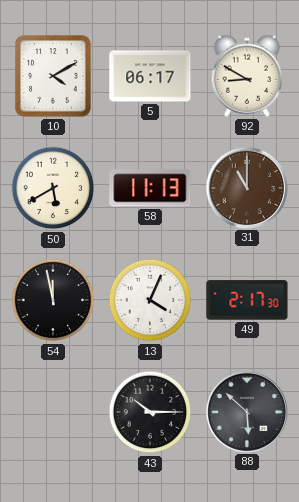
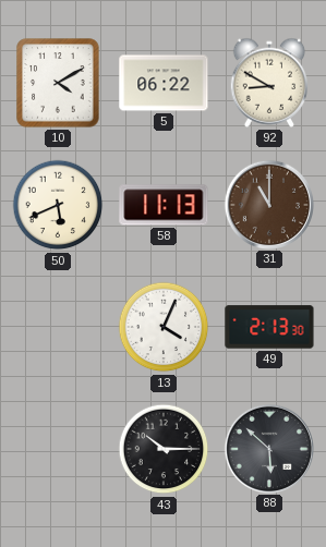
5: 06:17 -> 06:22
50: 5:40 -> 5:41
54: 11:58 -> none
49: 2:17 -> 2:13
